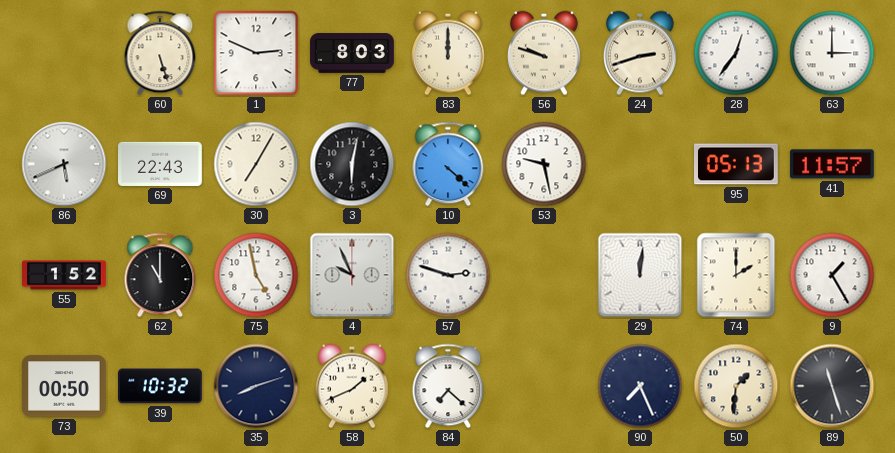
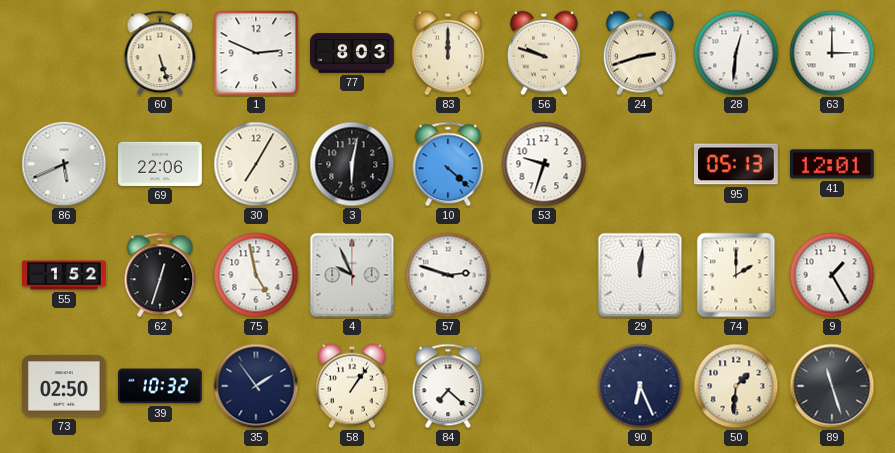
28: 12:36 -> 12:31
69: 22:43 -> 22:06
53: 9:28 -> 9:33
41: 11:57 -> 12:01
62: 11:00 -> 12:33
73: 00:50 -> 02:50
35: 8:12 -> 1:54
58: 1:41 -> 1:06
90: 7:26 -> 6:26
